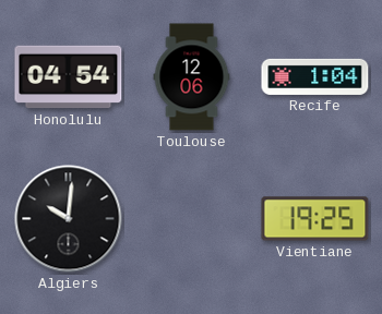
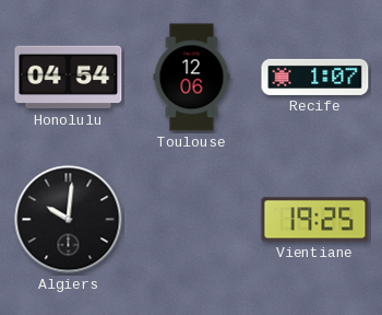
Recife: 1:04 -> 1:07
